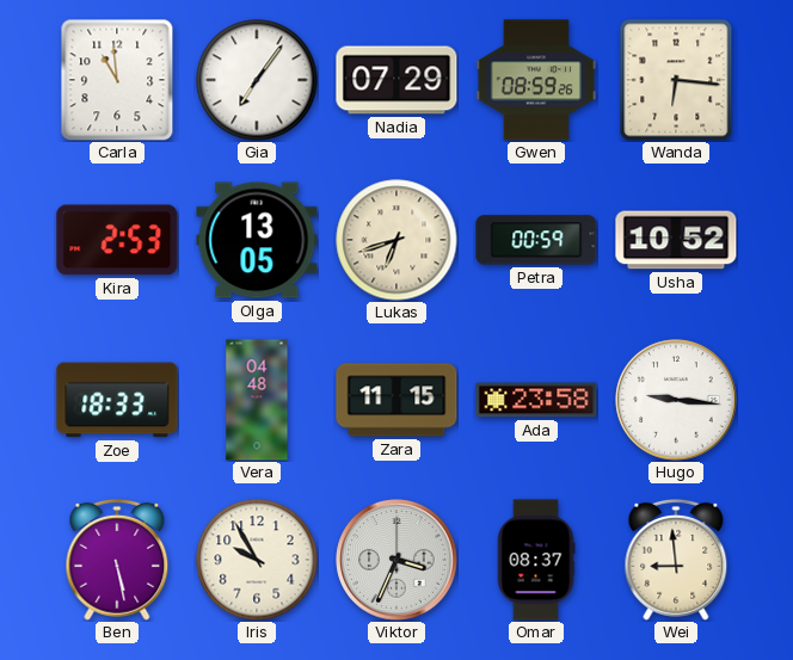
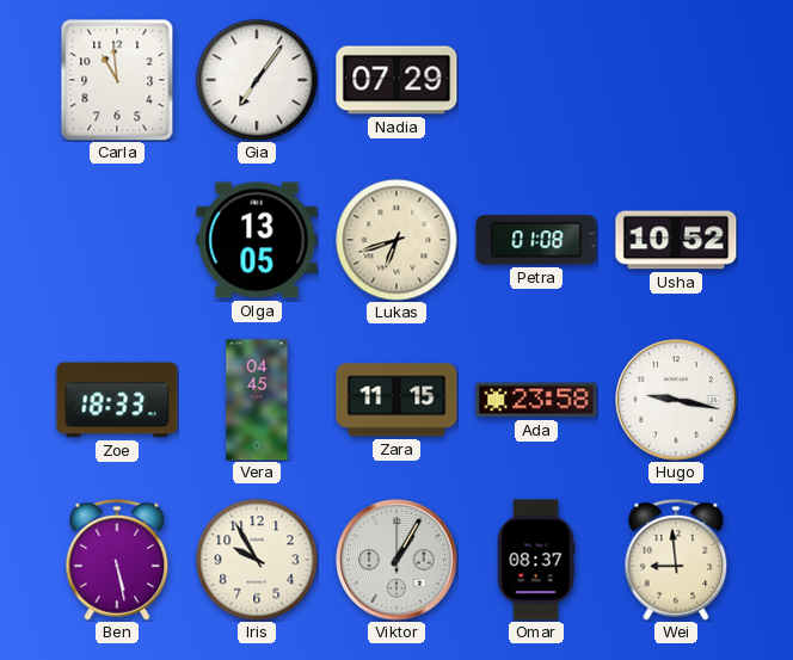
Gwen: 08:59 -> none
Wanda: 6:16 -> none
Kira: 2:53 -> none
Petra: 00:59 -> 01:08
Vera: 04:48 -> 04:45
Hugo: 9:16 -> 9:17
Viktor: 3:34 -> 1:05
